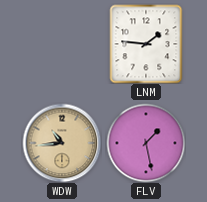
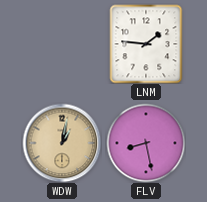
WDW: 10:44 -> 1:02
FLV: 1:28 -> 8:28
